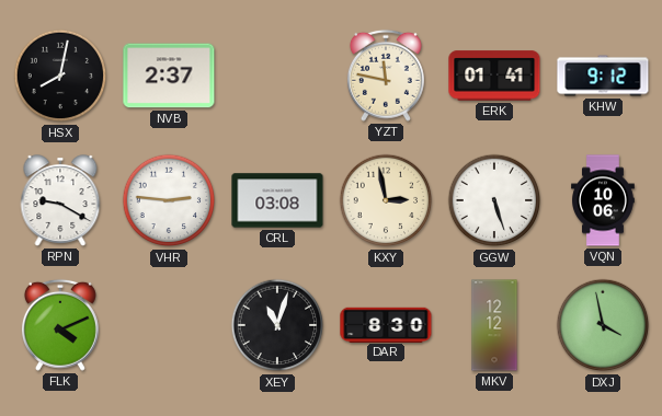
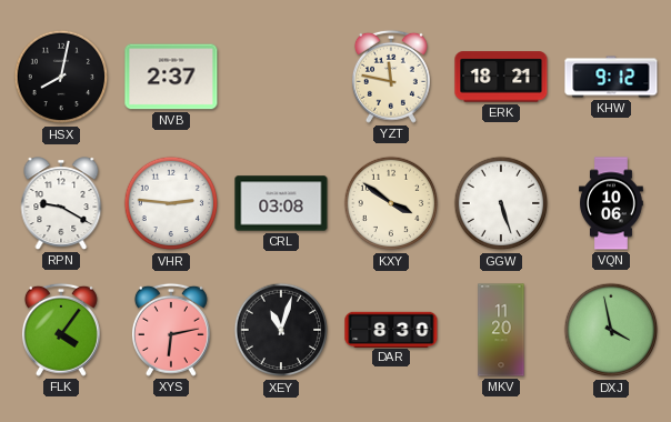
ERK: 01:41 -> 18:21
KXY: 2:58 -> 3:51
FLK: 4:11 -> 4:06
XYS: none -> 6:13
MKV: 12:12 -> 11:20
